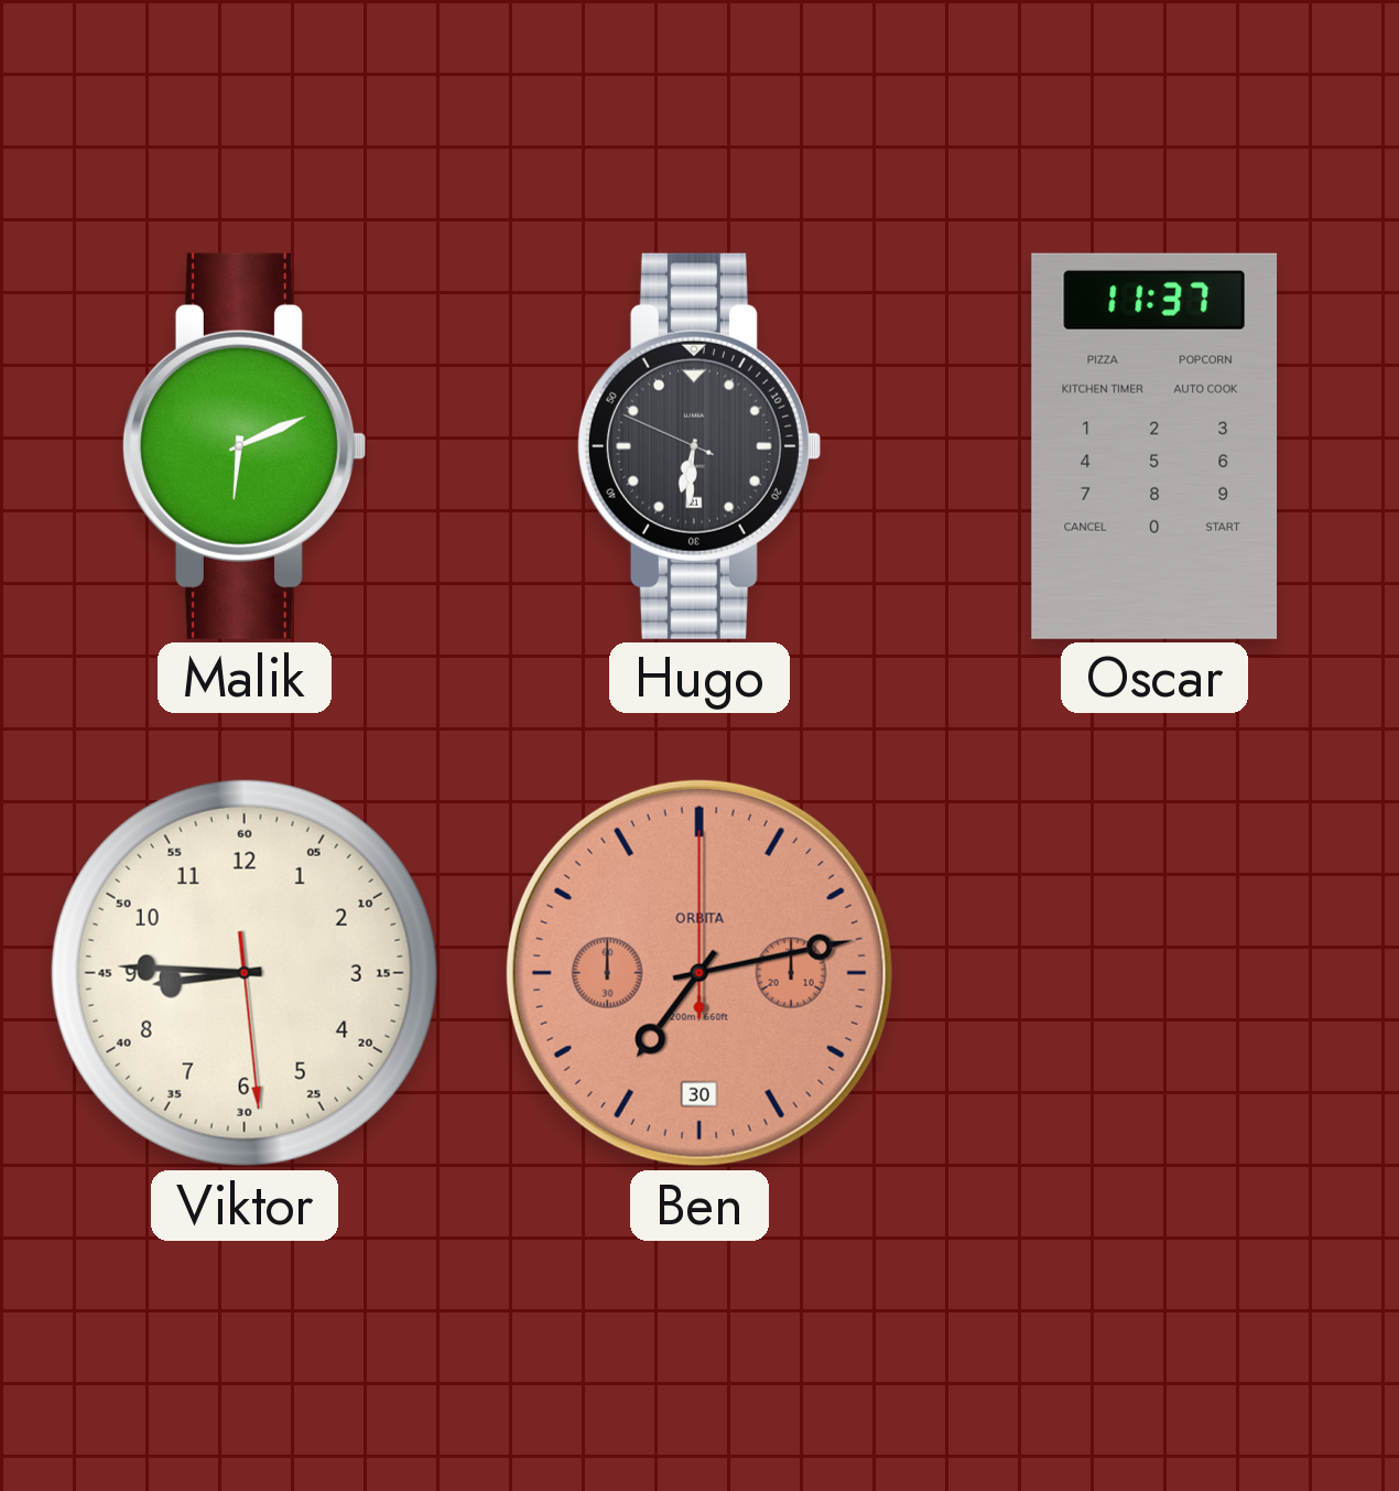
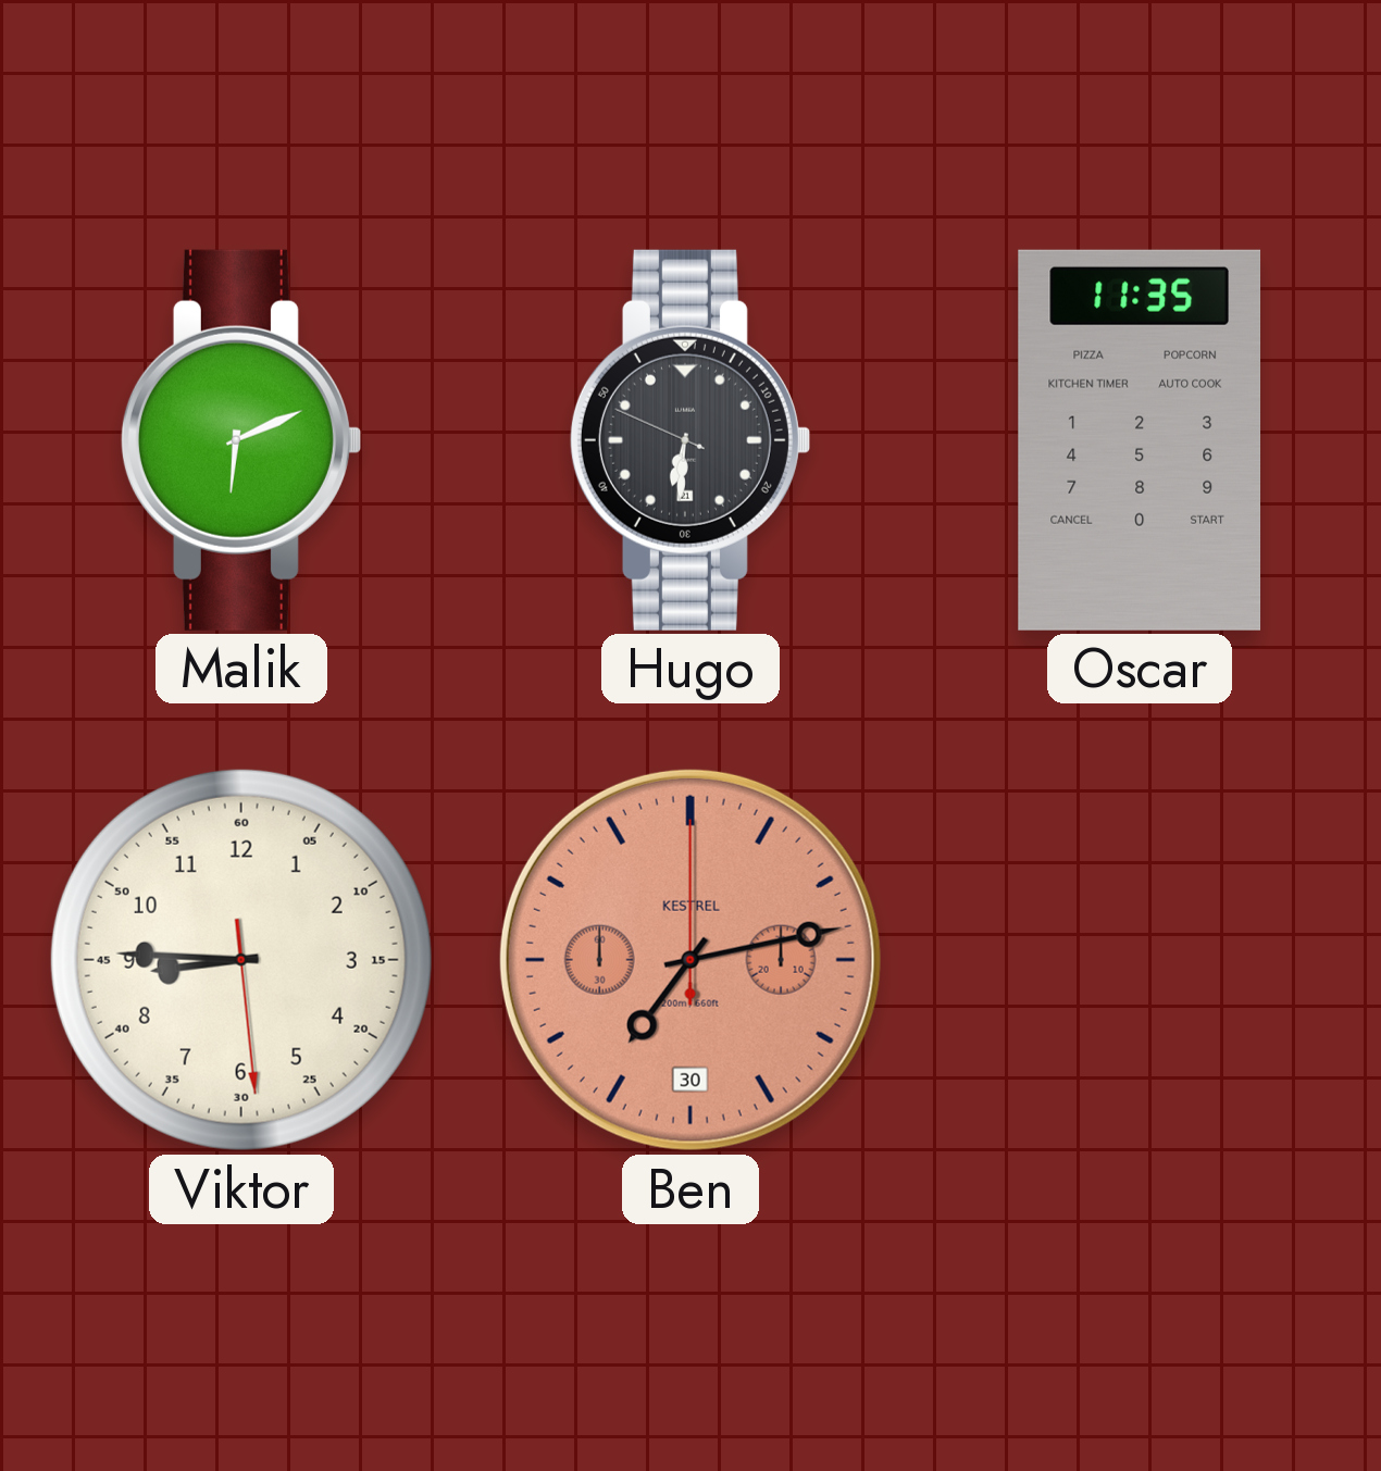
Oscar: 11:37 -> 11:35
Ben brand: ORBITA -> KESTREL
